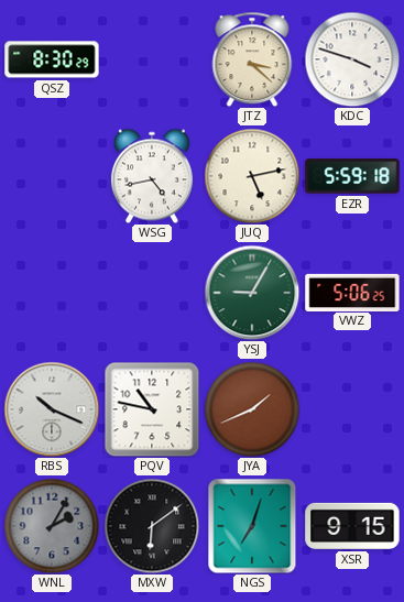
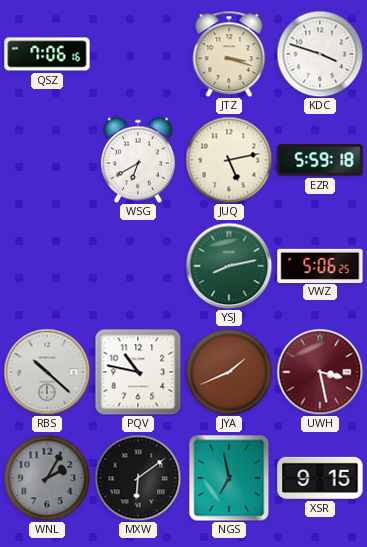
QSZ: 8:30 -> 7:06
JTZ: 3:22 -> 3:18
WSG: 4:43 -> 6:40
YSJ: 9:05 -> 8:13
RBS: 10:19 -> 10:22
UWH: none -> 3:28
NGS: 7:03 -> 6:58
